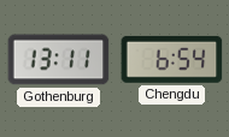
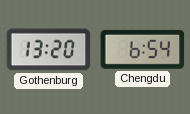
Gothenburg: 13:11 -> 13:20
